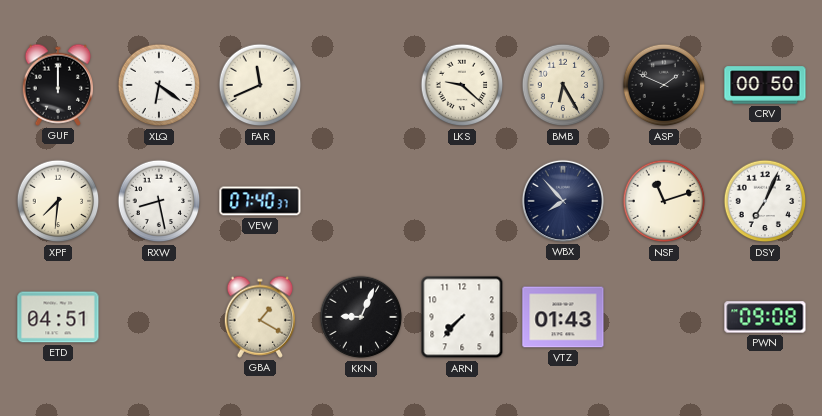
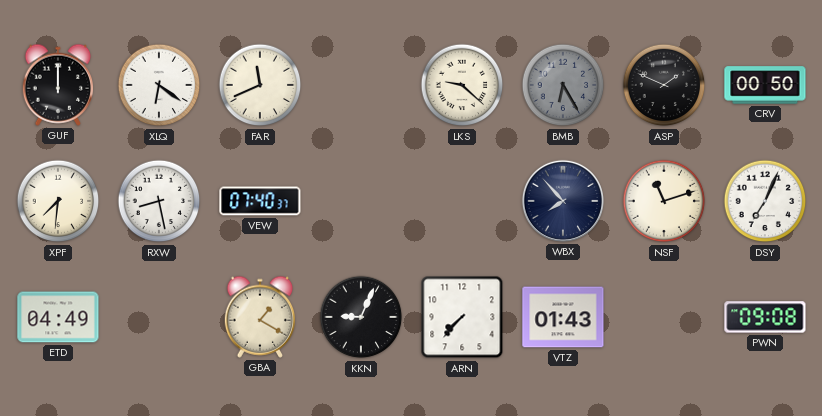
BMB dial: cream -> grey
ETD: 04:51 -> 04:49
